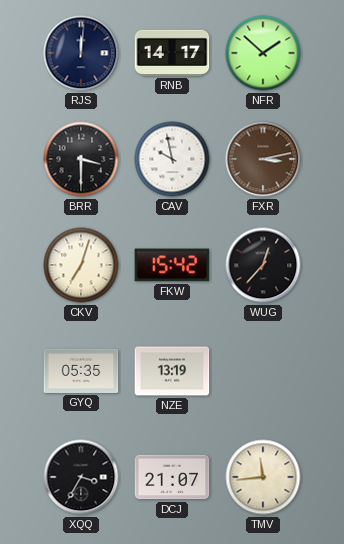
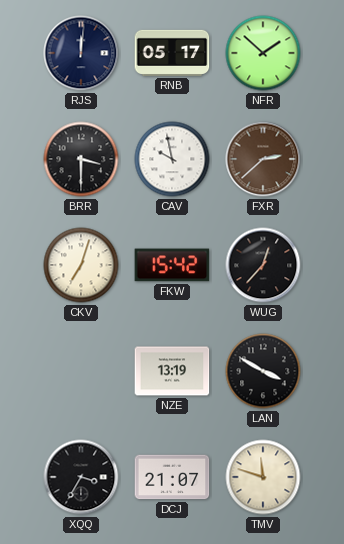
RNB: 14:17 -> 05:17
FXR: 3:13 -> 2:38
GYQ: 05:35 -> none
LAN: none -> 3:50
TMV: 11:44 -> 11:48
